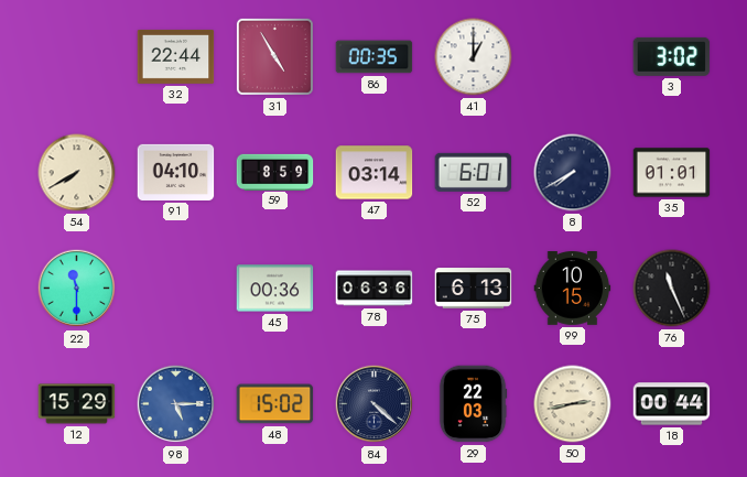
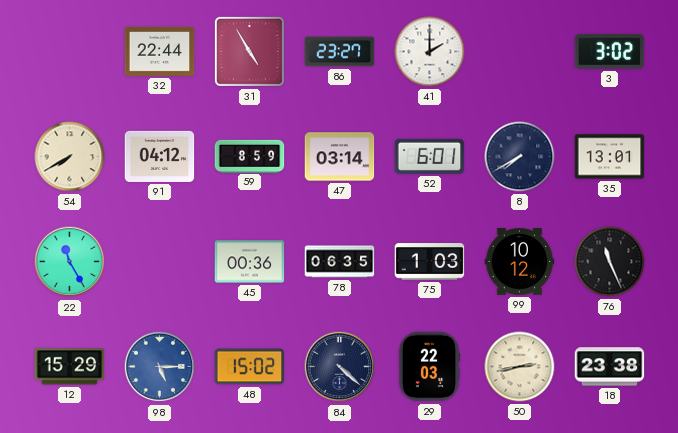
86: 00:35 -> 23:27
41: 1:00 -> 2:00
91: 04:10 -> 04:12
35: 01:01 -> 13:01
22: 11:30 -> 11:25
78: 06:36 -> 06:35
75: 6:13 -> 1:03
99: 10:15 -> 10:12
18: 00:44 -> 23:38
